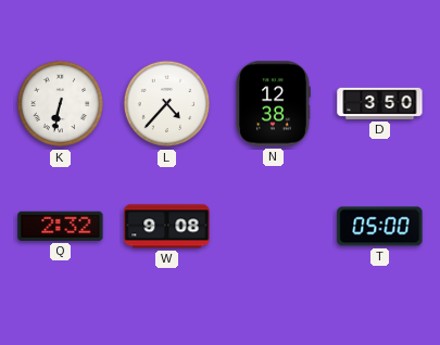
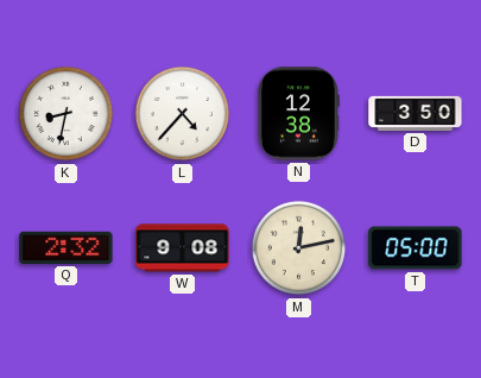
K: 6:32 -> 8:32
M: none -> 12:13
